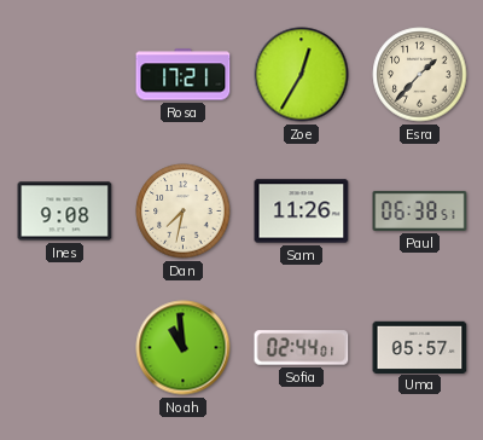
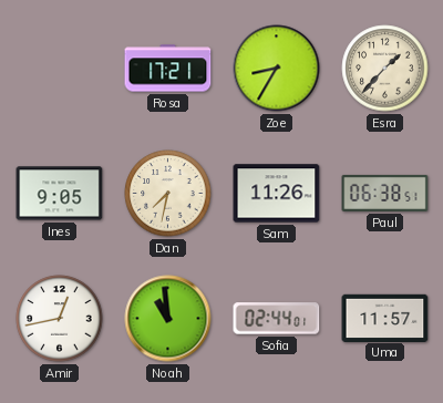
Zoe: 12:35 -> 8:35
Ines: 9:08 -> 9:05
Amir: none -> 12:43
Uma: 05:57 -> 11:57
